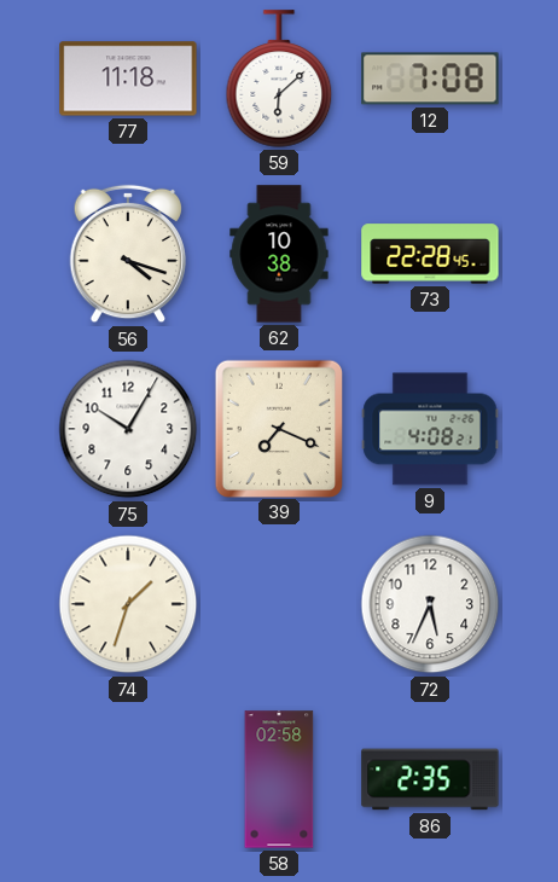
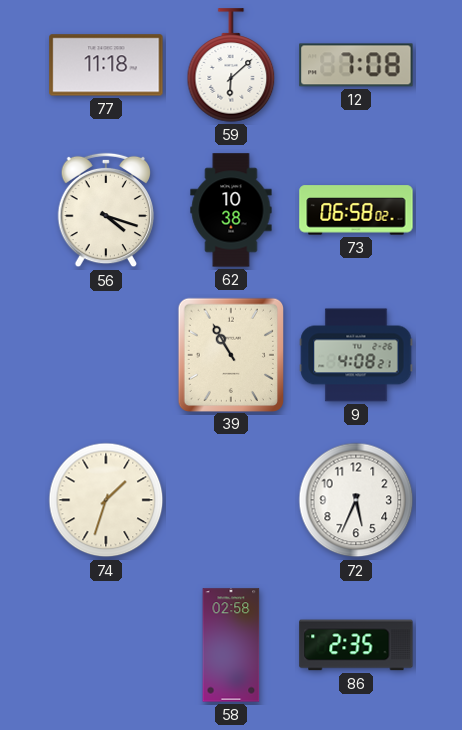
73: 22:28 -> 06:58
75: 10:05 -> none
39: 7:19 -> 10:55
